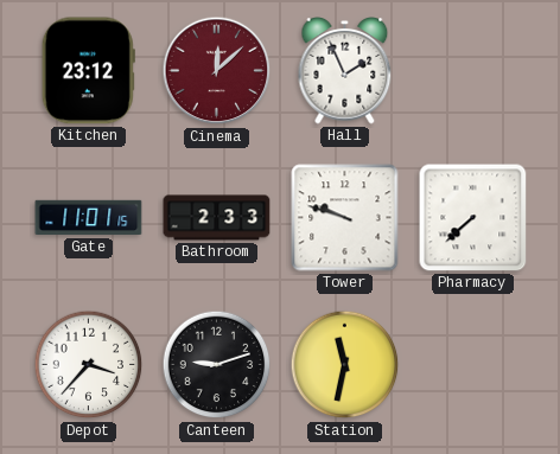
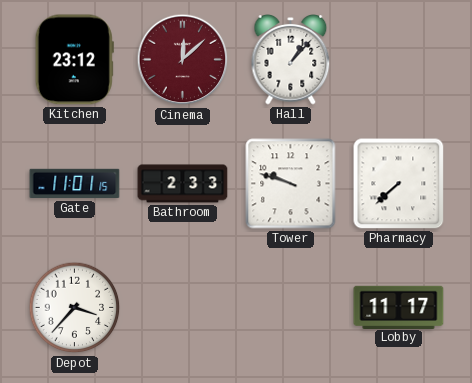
Hall: 1:56 -> 1:07
Canteen: 9:12 -> none
Station: 11:32 -> none
Lobby: none -> 11:17
